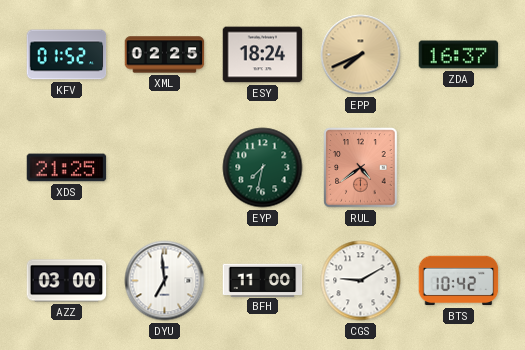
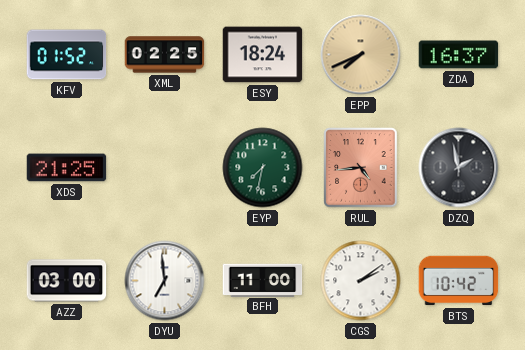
RUL: 4:39 -> 4:44
DZQ: none -> 1:58
CGS: 9:10 -> 2:09
